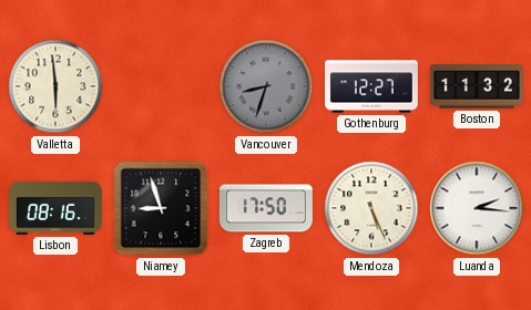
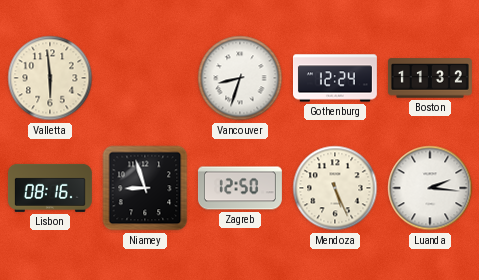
Vancouver dial: grey -> white
Gothenburg: 12:27 -> 12:24
Zagreb: 17:50 -> 12:50
